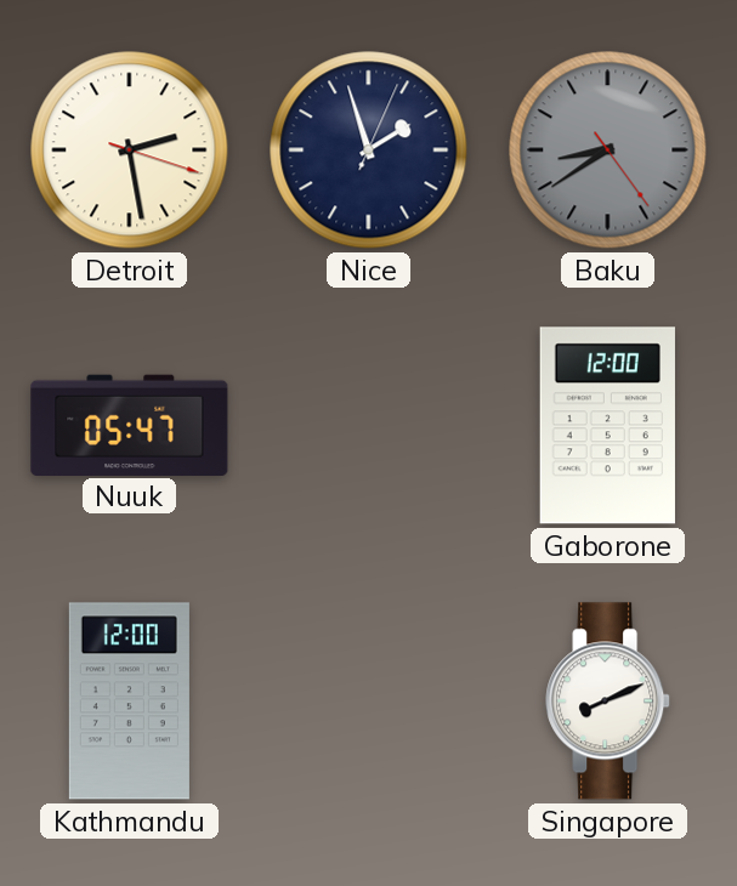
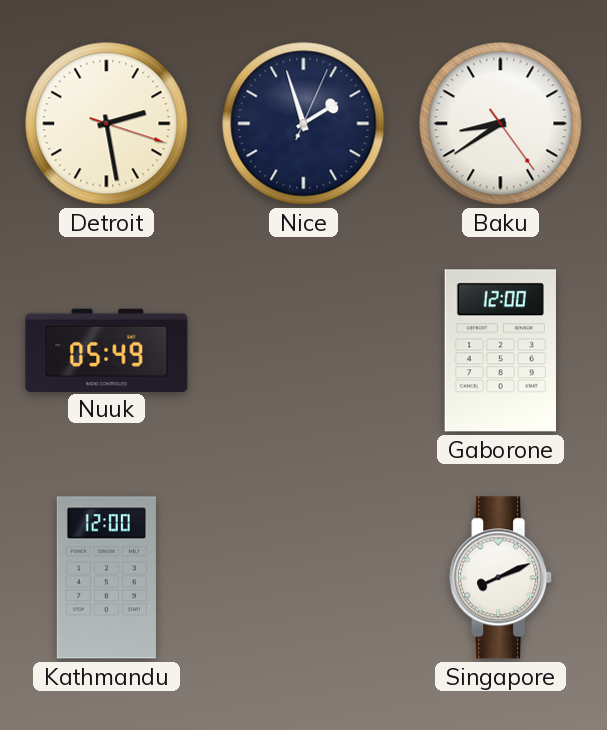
Baku dial: grey -> white
Nuuk: 05:47 -> 05:49
